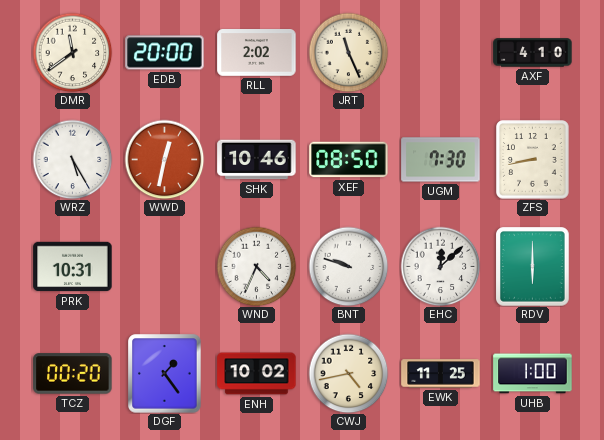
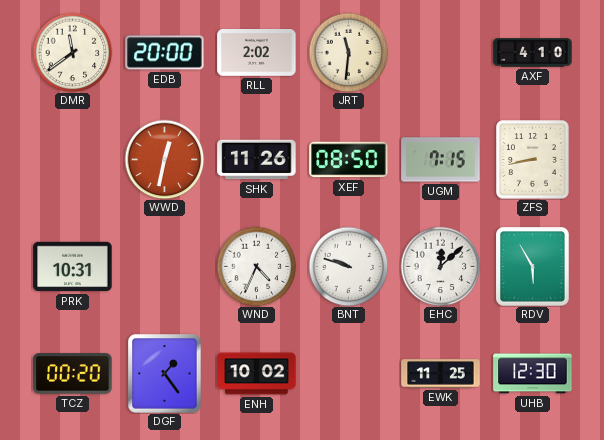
JRT: 11:26 -> 11:31
WRZ: 5:25 -> none
SHK: 10:46 -> 11:26
UGM: 7:30 -> 7:15
RDV: 6:00 -> 5:55
CWJ: 4:43 -> none
UHB: 1:00 -> 12:30
